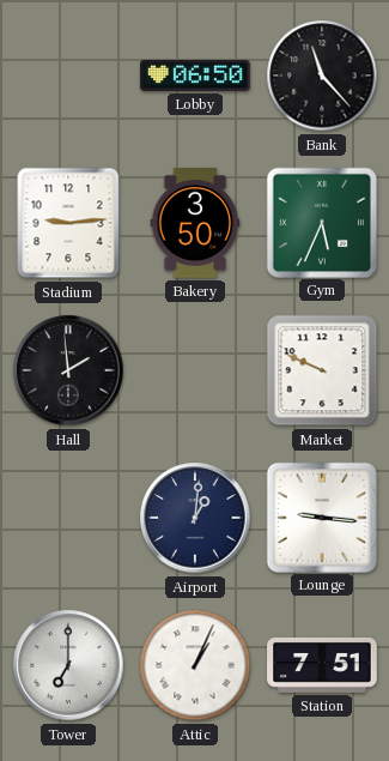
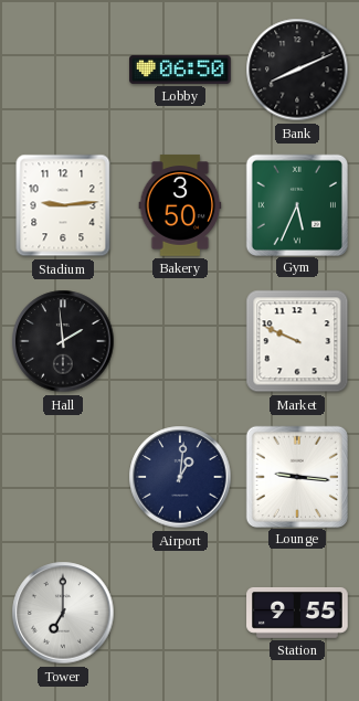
Bank: 11:23 -> 8:11
Attic: 1:04 -> none
Station: 7:51 -> 9:55
